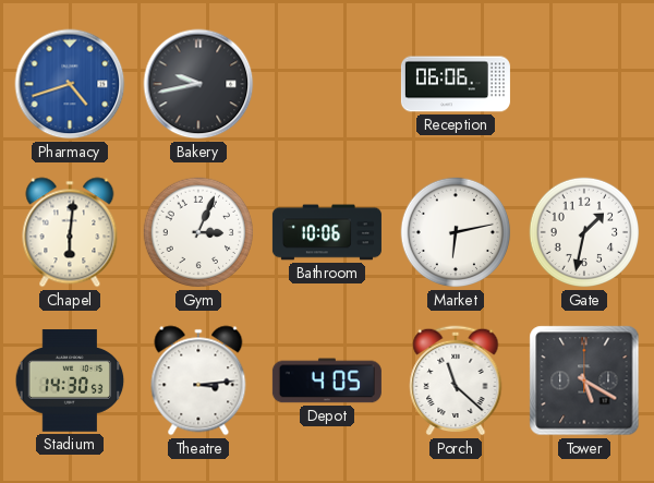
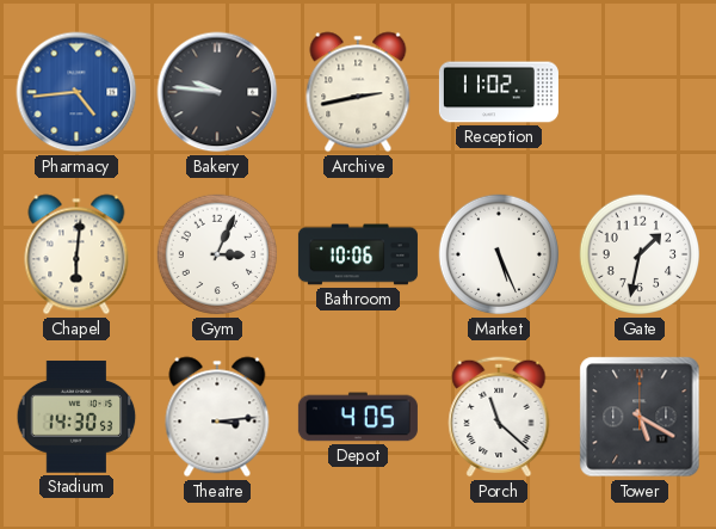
Pharmacy: 4:42 -> 4:44
Bakery: 9:43 -> 9:46
Archive: none -> 2:43
Reception: 06:06 -> 11:02
Market: 6:13 -> 5:26
